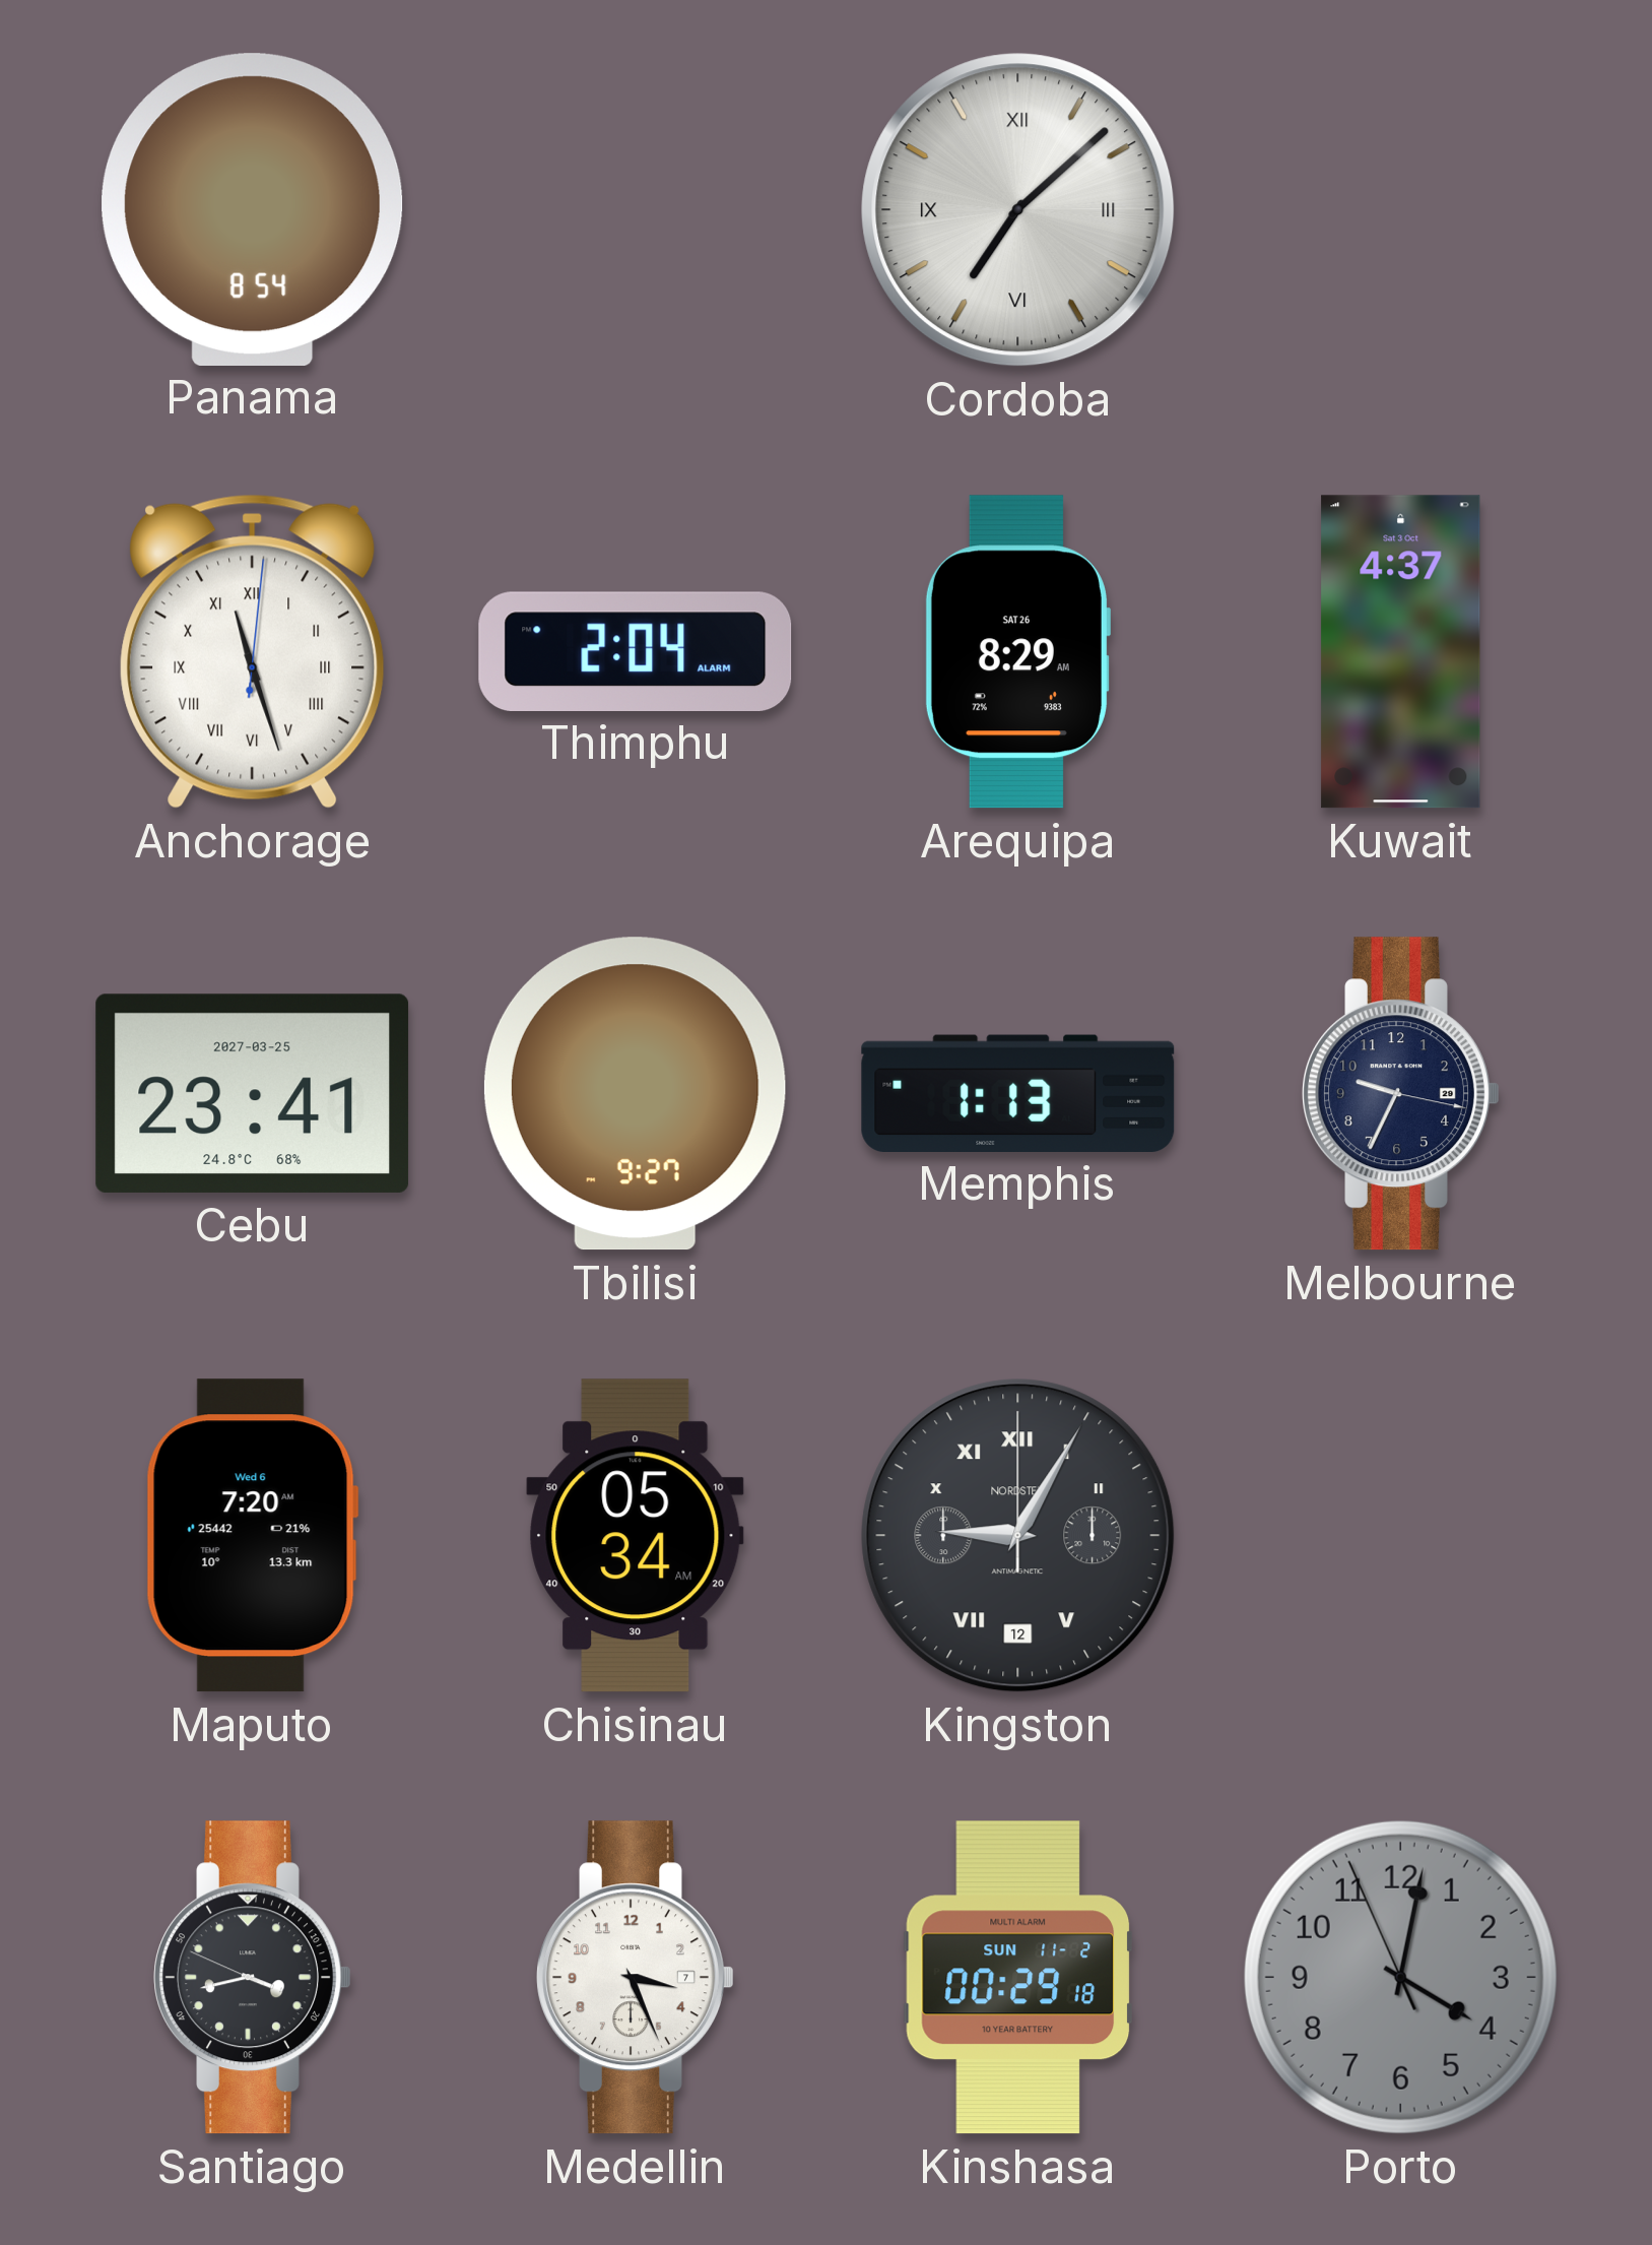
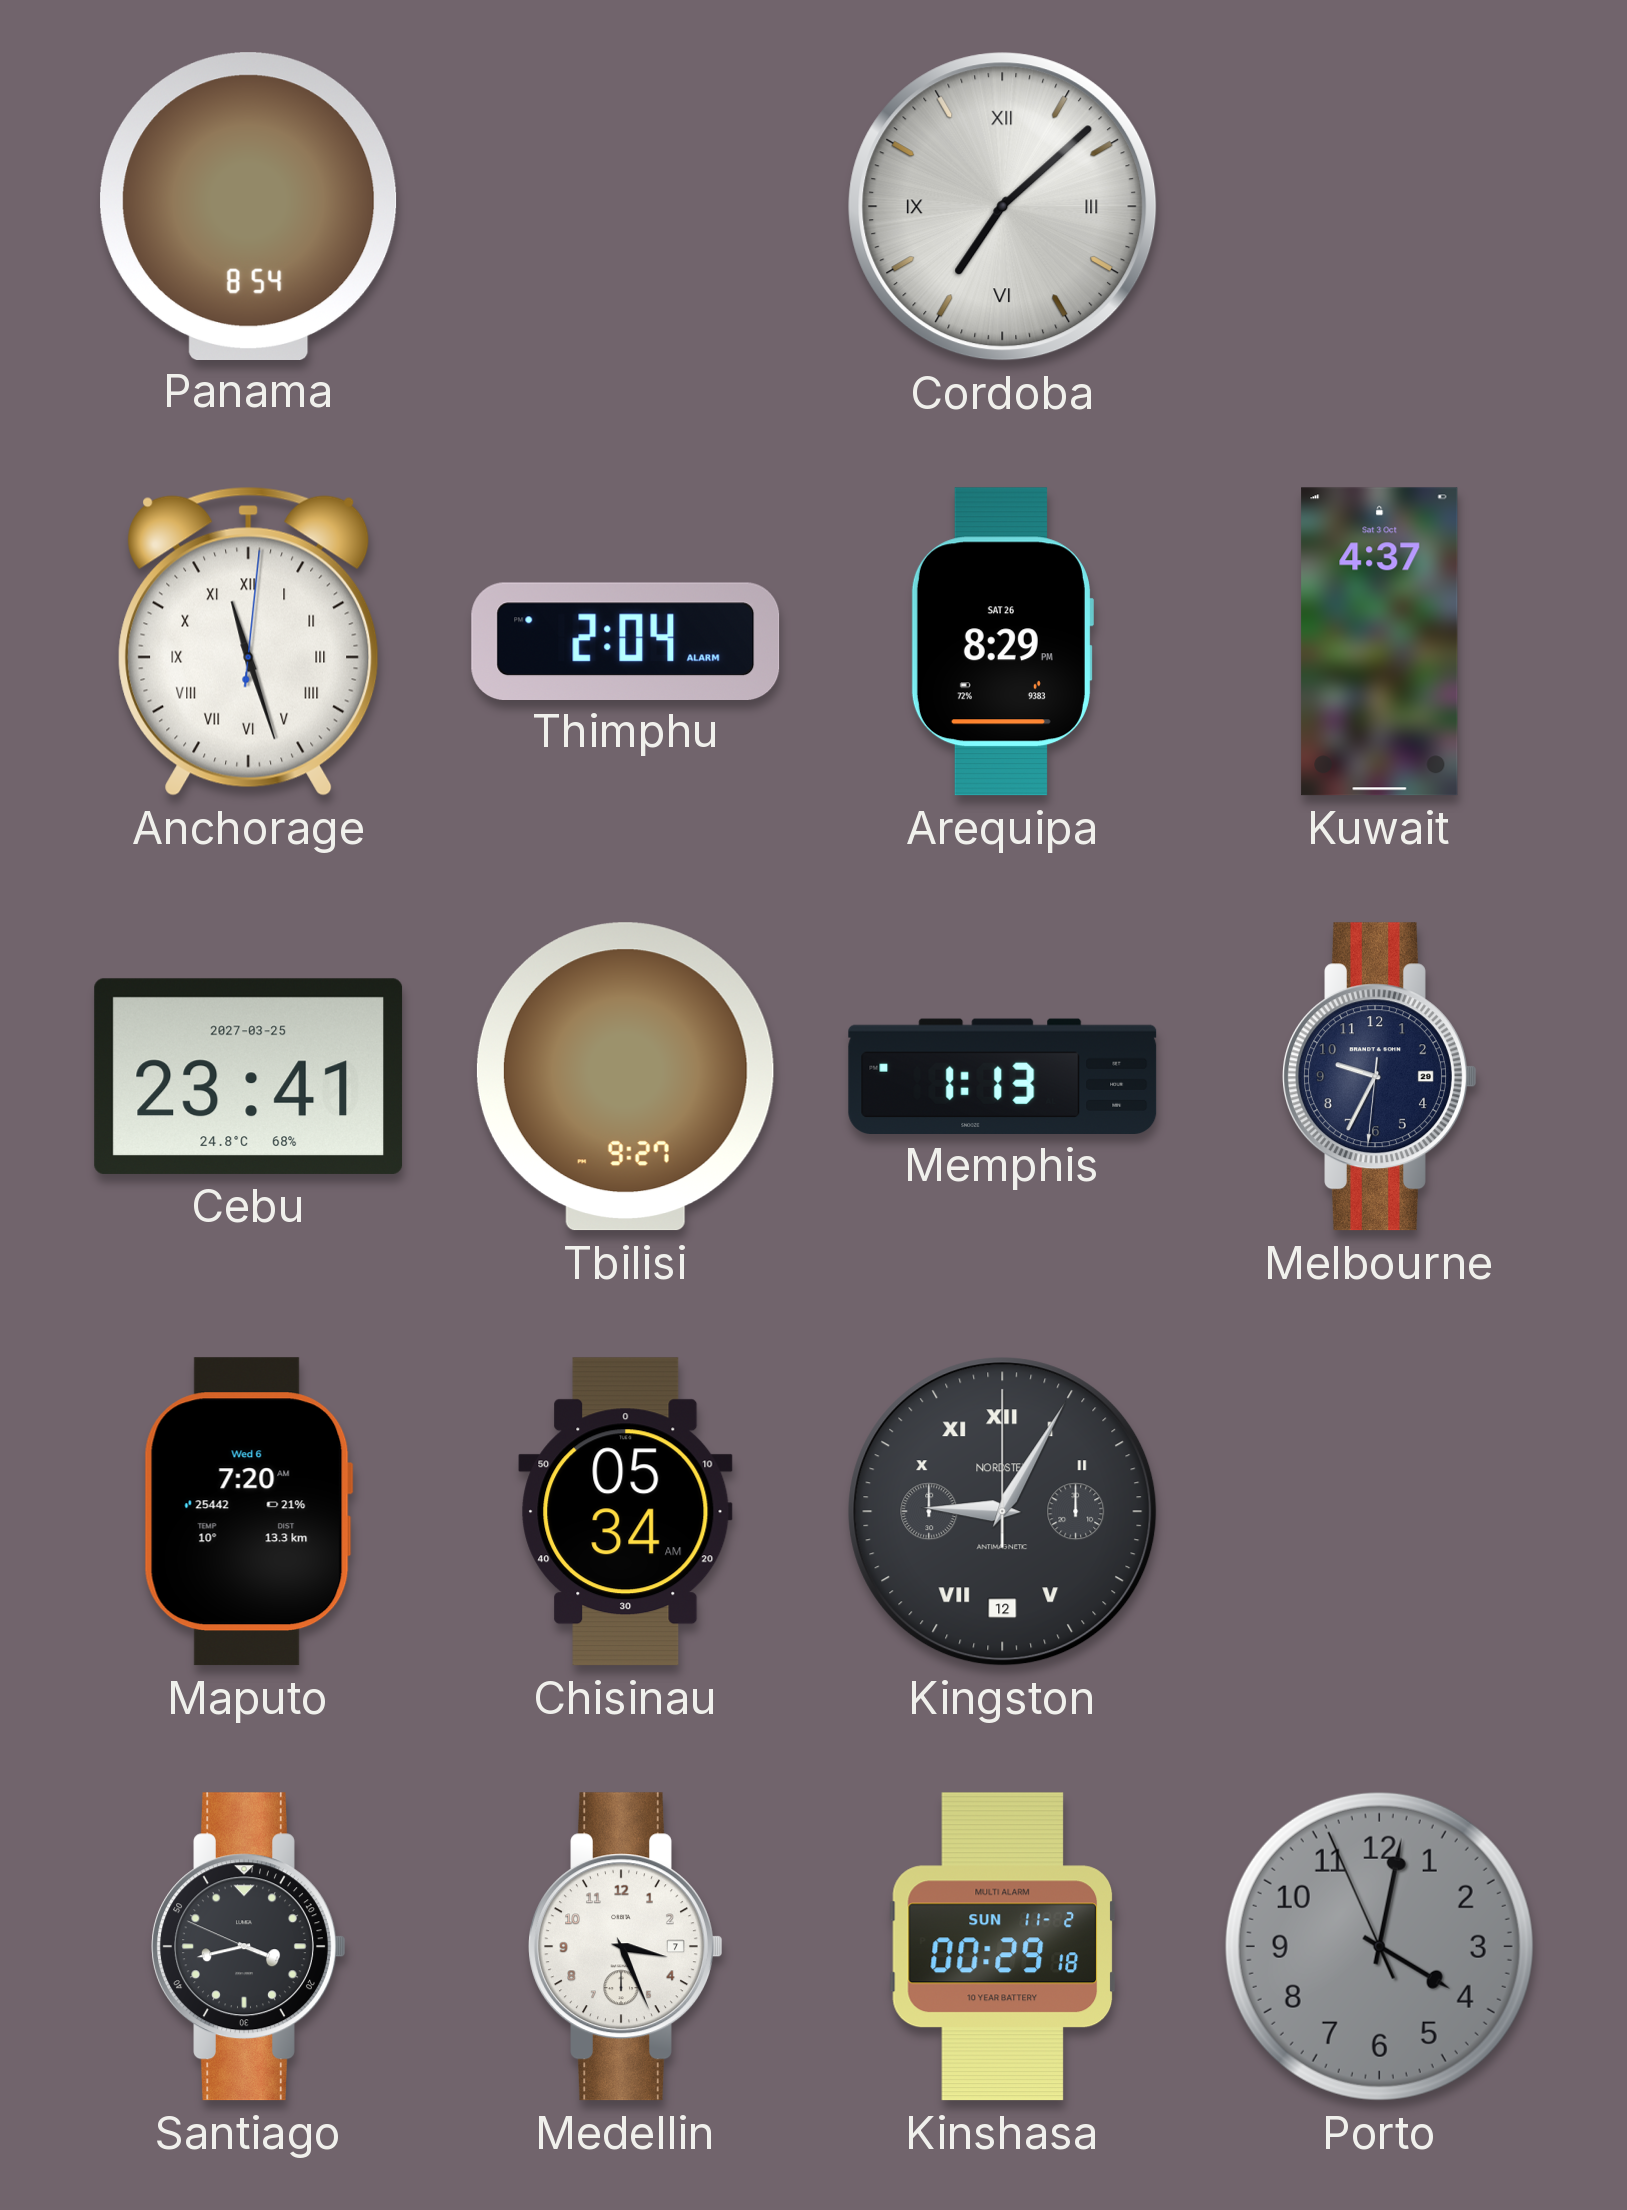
Arequipa: 8:29 AM -> 8:29 PM
Melbourne: 9:34:17 -> 9:34:31
